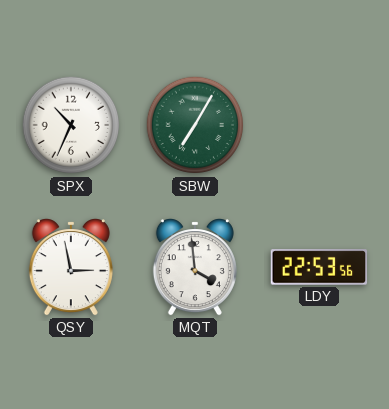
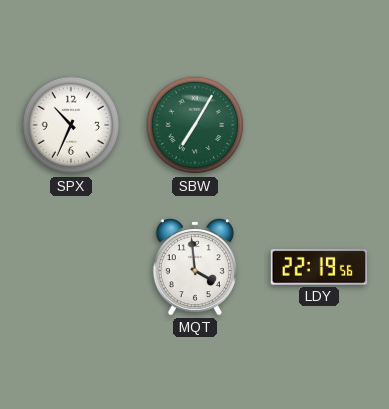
QSY: 2:58 -> none
LDY: 22:53 -> 22:19
